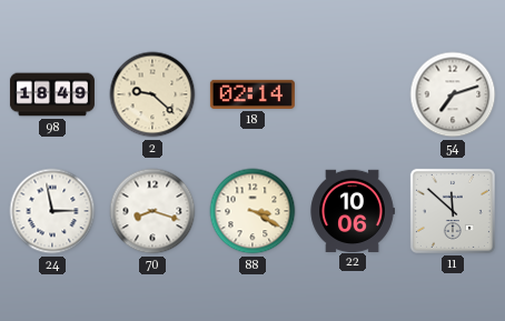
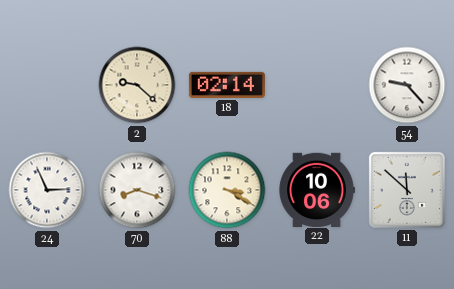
98: 18:49 -> none
54: 7:12 -> 9:23
24: 2:58 -> 2:56
